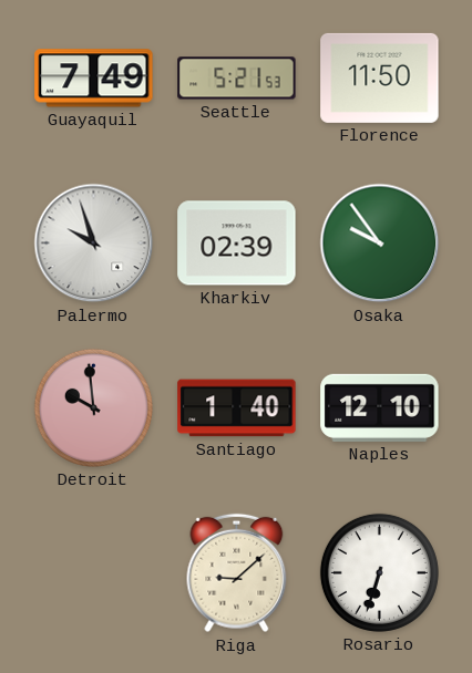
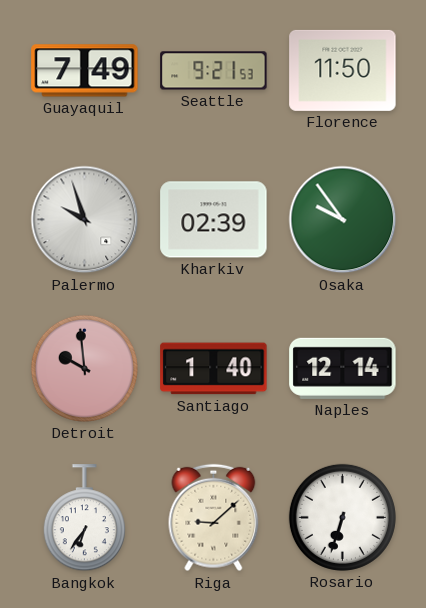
Seattle: 5:21 -> 9:21
Naples: 12:10 -> 12:14
Bangkok: none -> 6:36
